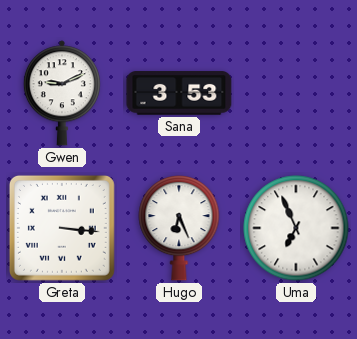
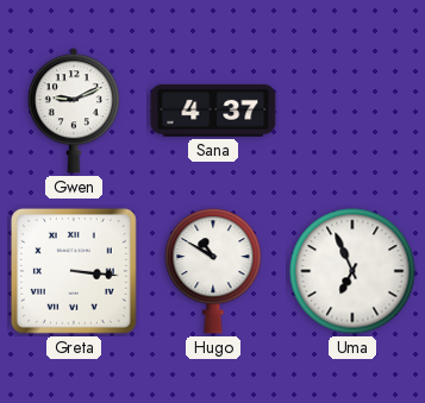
Sana: 3:53 -> 4:37
Hugo: 6:26 -> 10:50
